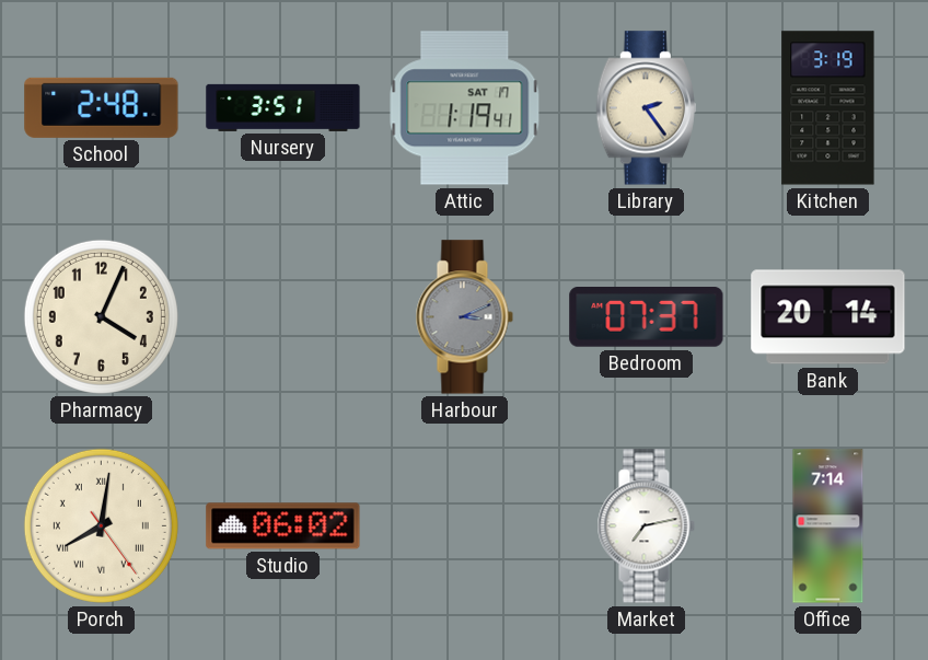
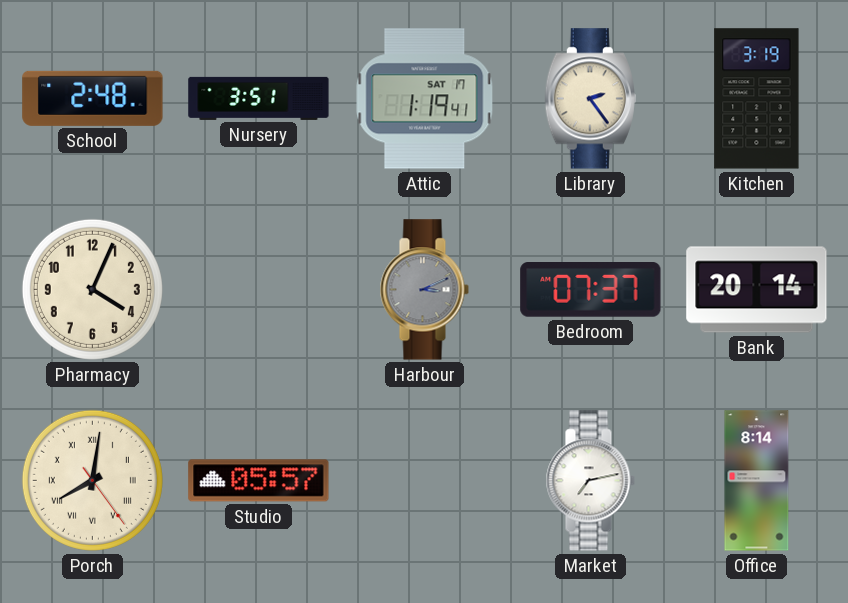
Studio: 06:02 -> 05:57
Office: 7:14 -> 8:14
